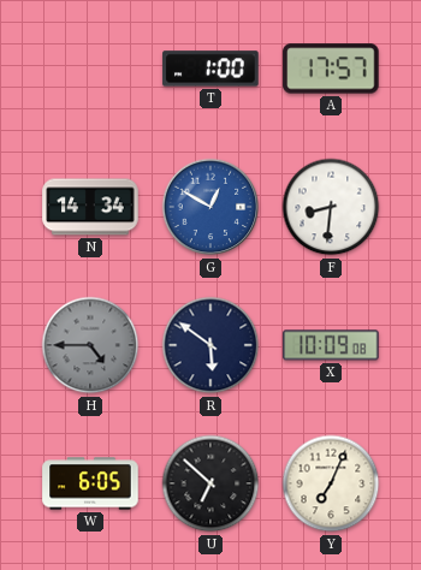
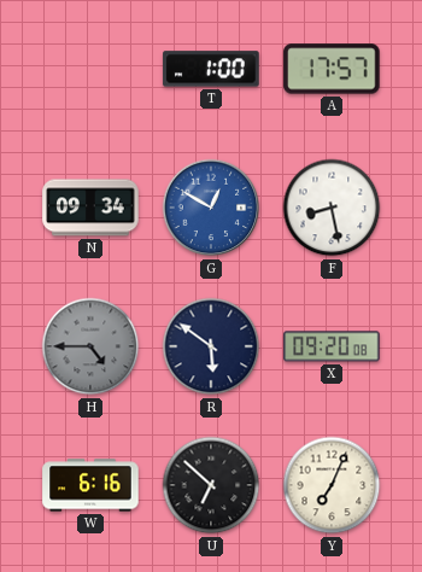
N: 14:34 -> 09:34
F: 8:31 -> 8:28
X: 10:09 -> 09:20
W: 6:05 -> 6:16
